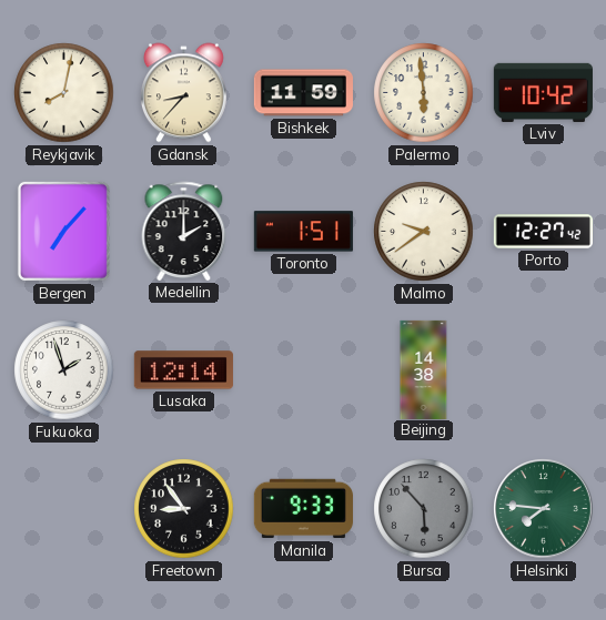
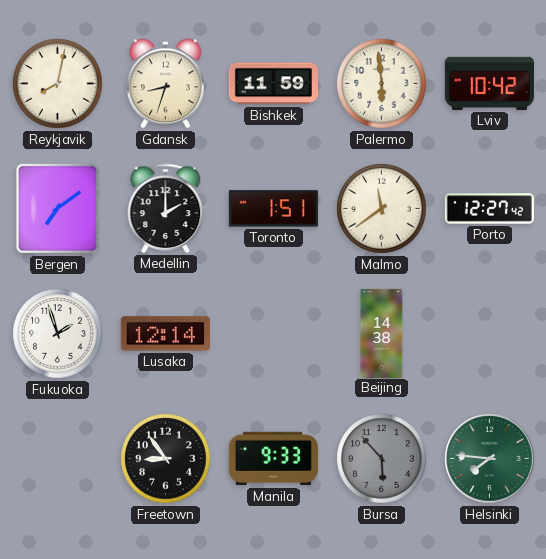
Gdansk: 8:37 -> 8:33
Bergen: 7:07 -> 7:09
Malmo: 9:39 -> 11:39
